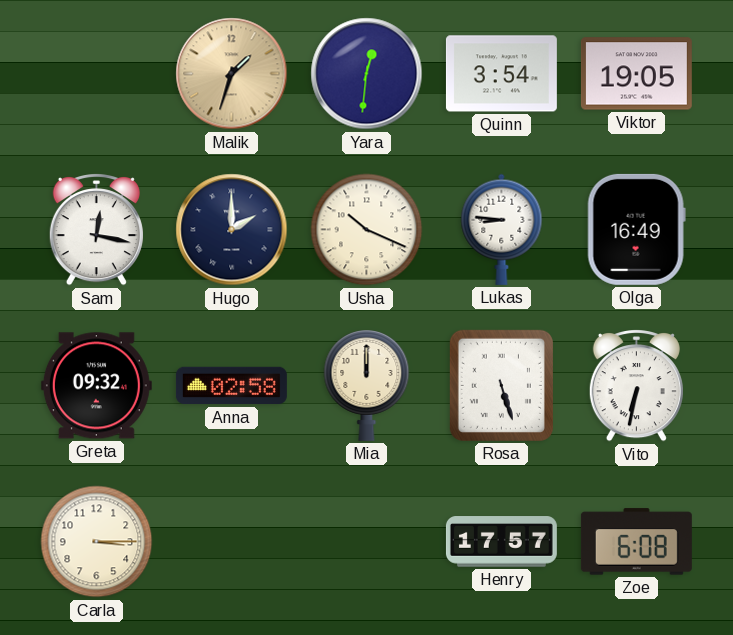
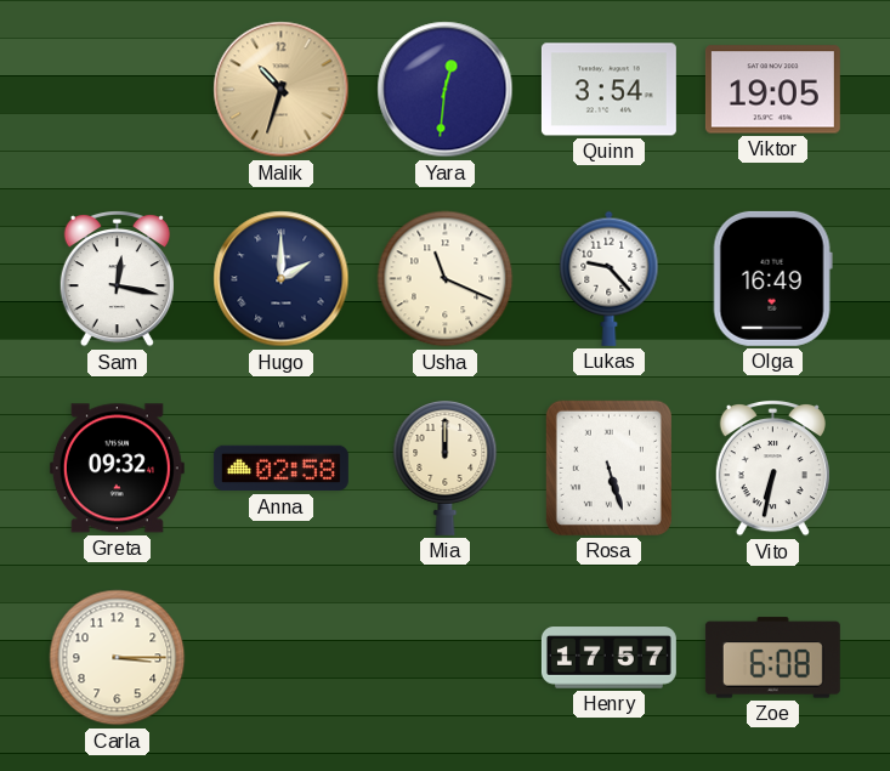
Malik: 1:33 -> 10:33
Usha: 10:19 -> 11:19
Lukas: 8:46 -> 9:23
